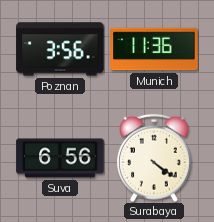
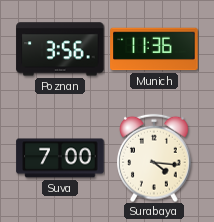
Suva: 6:56 -> 7:00
Surabaya: 4:21 -> 4:16
